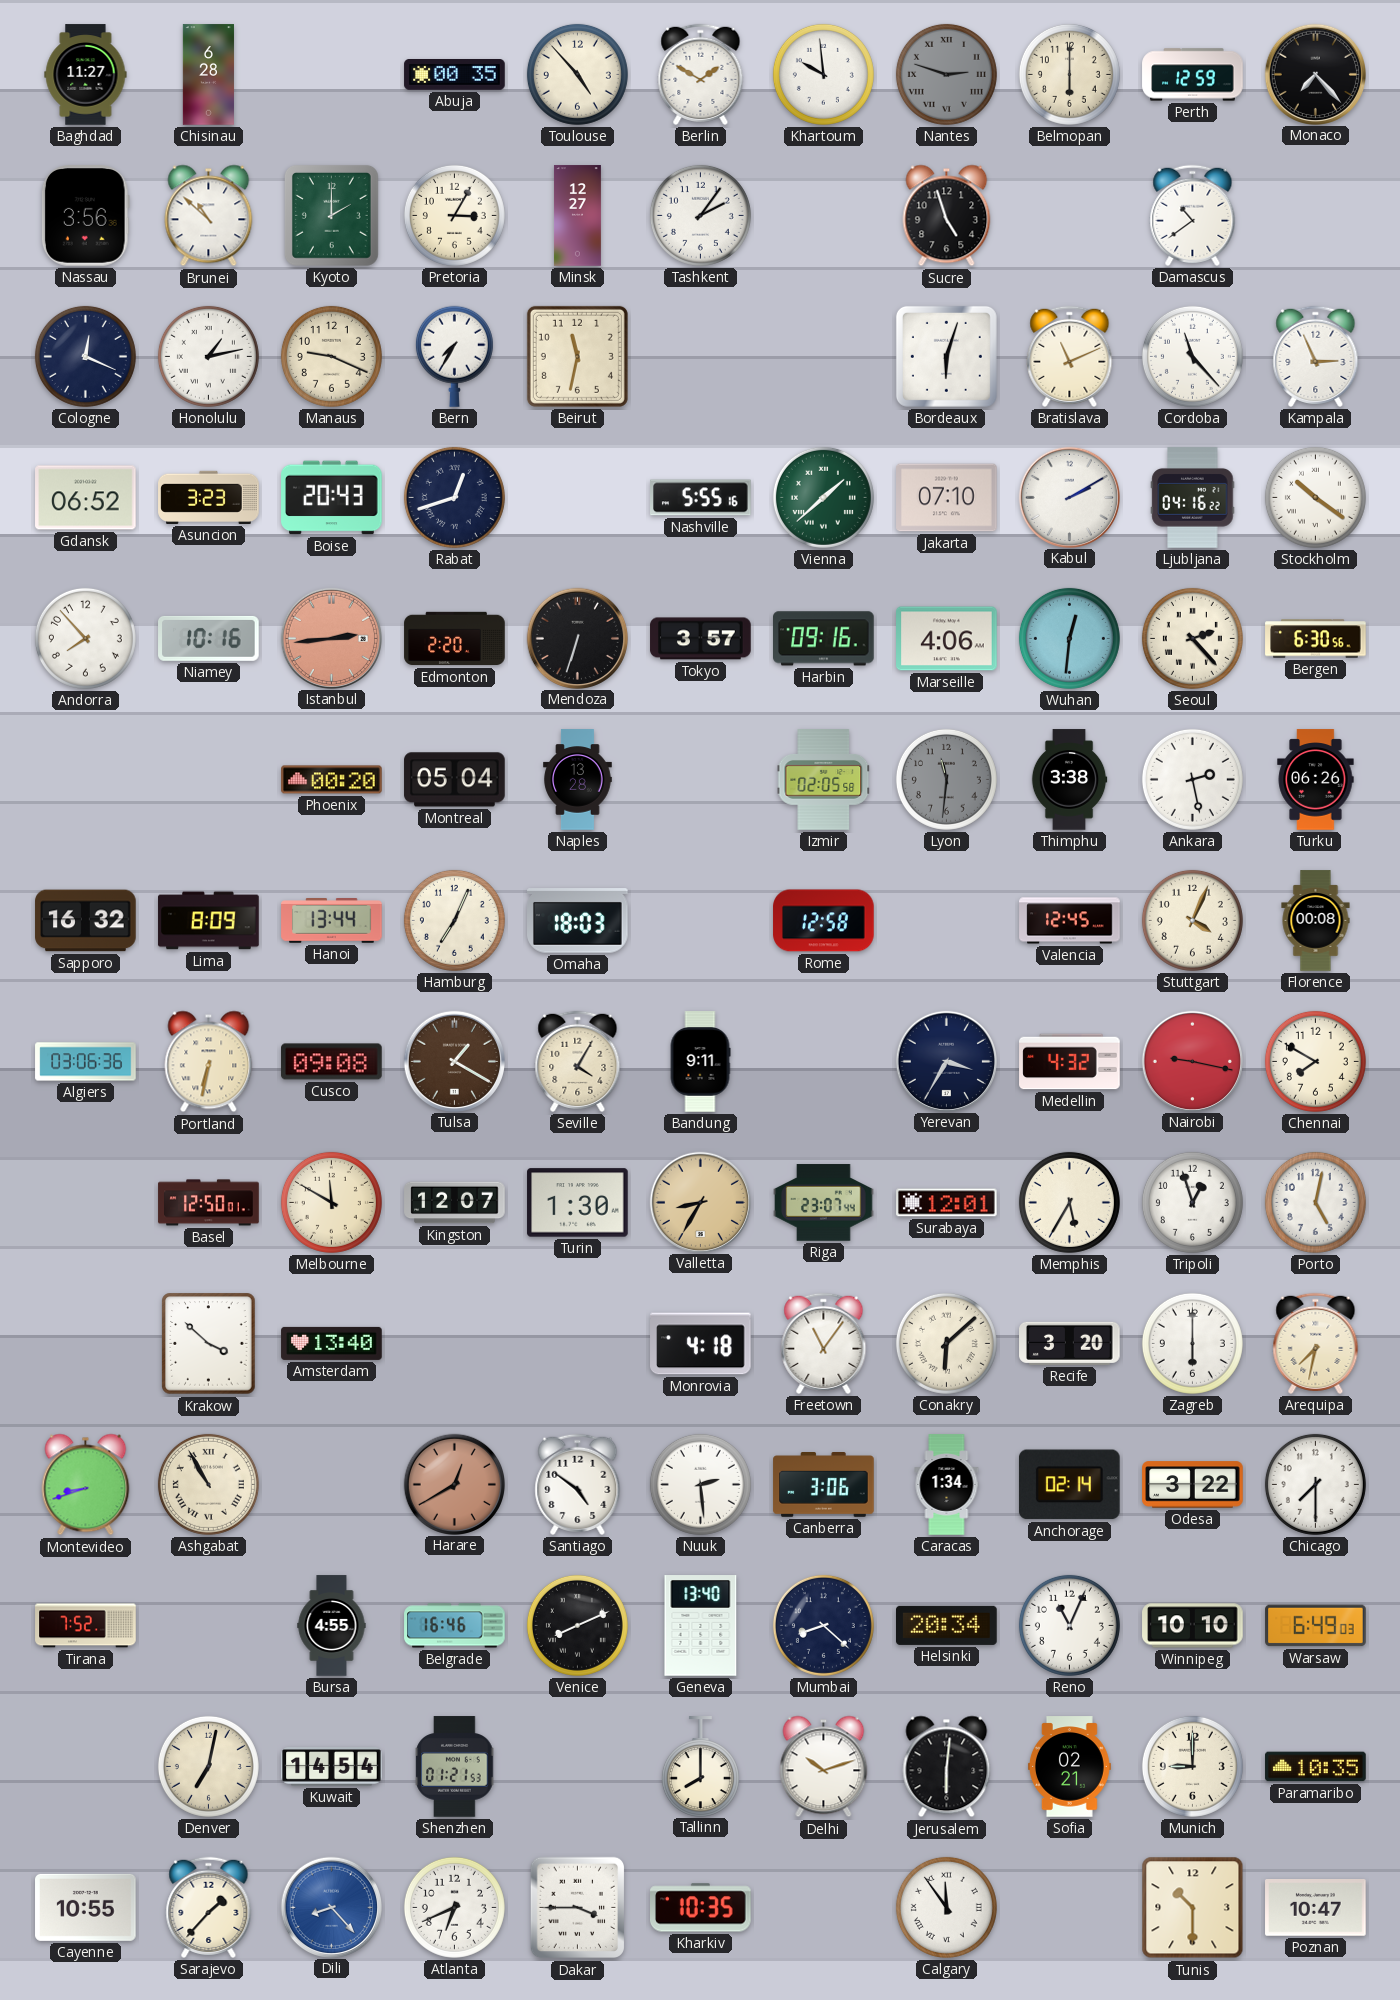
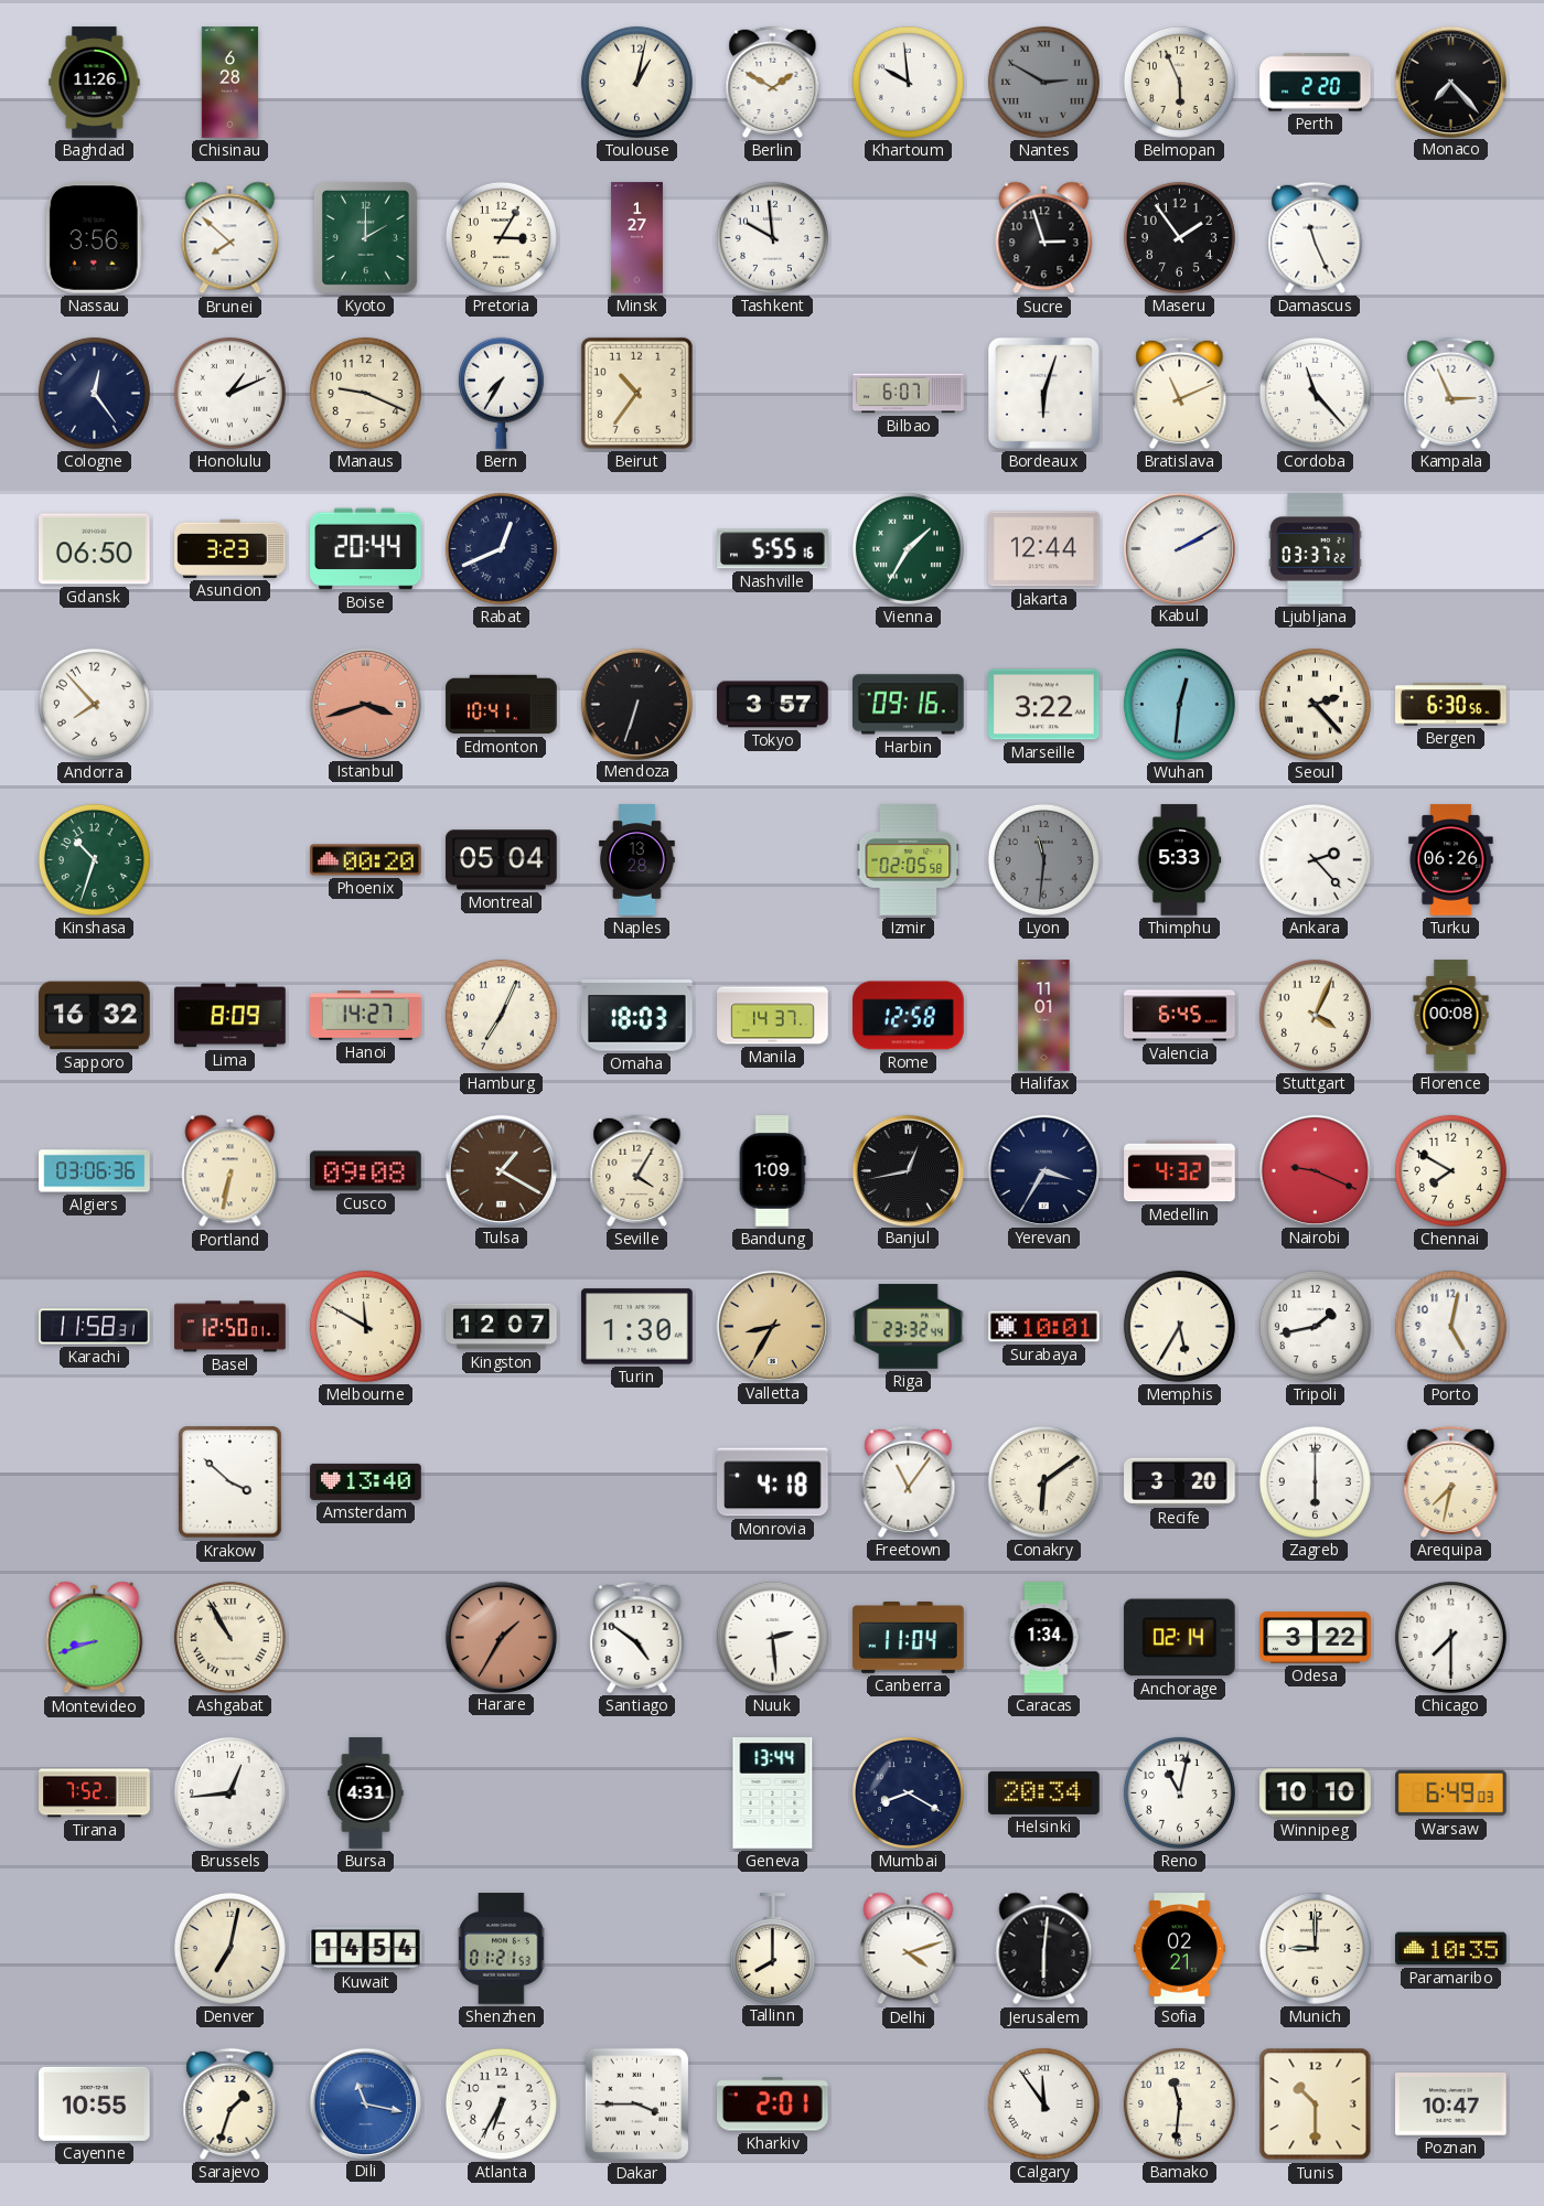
Baghdad: 11:27 -> 11:26
Abuja: 00:35 -> none
Toulouse: 4:53 -> 1:02
Nantes: 2:48 -> 2:50
Belmopan: 6:00 -> 5:56
Perth: 12:59 -> 2:20
Brunei: 10:52 -> 7:52
Minsk: 12:27 -> 1:27
Tashkent: 2:06 -> 9:59
Sucre: 4:57 -> 2:57
Maseru: none -> 1:54
Damascus: 10:39 -> 11:26
Cologne: 12:19 -> 12:24
Honolulu: 1:13 -> 1:11
Beirut: 11:32 -> 10:36
Bilbao: none -> 6:07
Gdansk: 06:52 -> 06:50
Boise: 20:43 -> 20:44
Rabat: 12:42 -> 12:41
Vienna: 1:38 -> 1:35
Jakarta: 07:10 -> 12:44
Ljubljana: 04:16 -> 03:37
Stockholm: 10:21 -> none
Niamey: 10:16 -> none
Istanbul: 2:44 -> 3:42
Edmonton: 2:20 -> 10:41
Marseille: 4:06 -> 3:22
Kinshasa: none -> 10:33
Thimphu: 3:38 -> 5:33
Ankara: 2:28 -> 2:23
Hanoi: 13:44 -> 14:27
Manila: none -> 14:37
Halifax: none -> 11:01
Valencia: 12:45 -> 6:45
Bandung: 9:11 -> 1:09
Banjul: none -> 12:43
Nairobi: 9:17 -> 9:19
Karachi: none -> 11:58
Riga: 23:07 -> 23:32
Surabaya: 12:01 -> 10:01
Tripoli: 12:57 -> 1:43
Conakry: 6:08 -> 6:09
Harare: 12:40 -> 1:35
Canberra: 3:06 -> 11:04
Brussels: none -> 12:44
Bursa: 4:55 -> 4:31
Belgrade: 16:46 -> none
Venice: 8:11 -> none
Geneva: 13:40 -> 13:44
Mumbai: 8:22 -> 8:20
Reno: 11:04 -> 11:02
Delhi: 10:12 -> 4:12
Sarajevo: 1:37 -> 1:33
Dili: 8:23 -> 11:17
Atlanta: 6:41 -> 6:35
Kharkiv: 10:35 -> 2:01
Bamako: none -> 11:31
